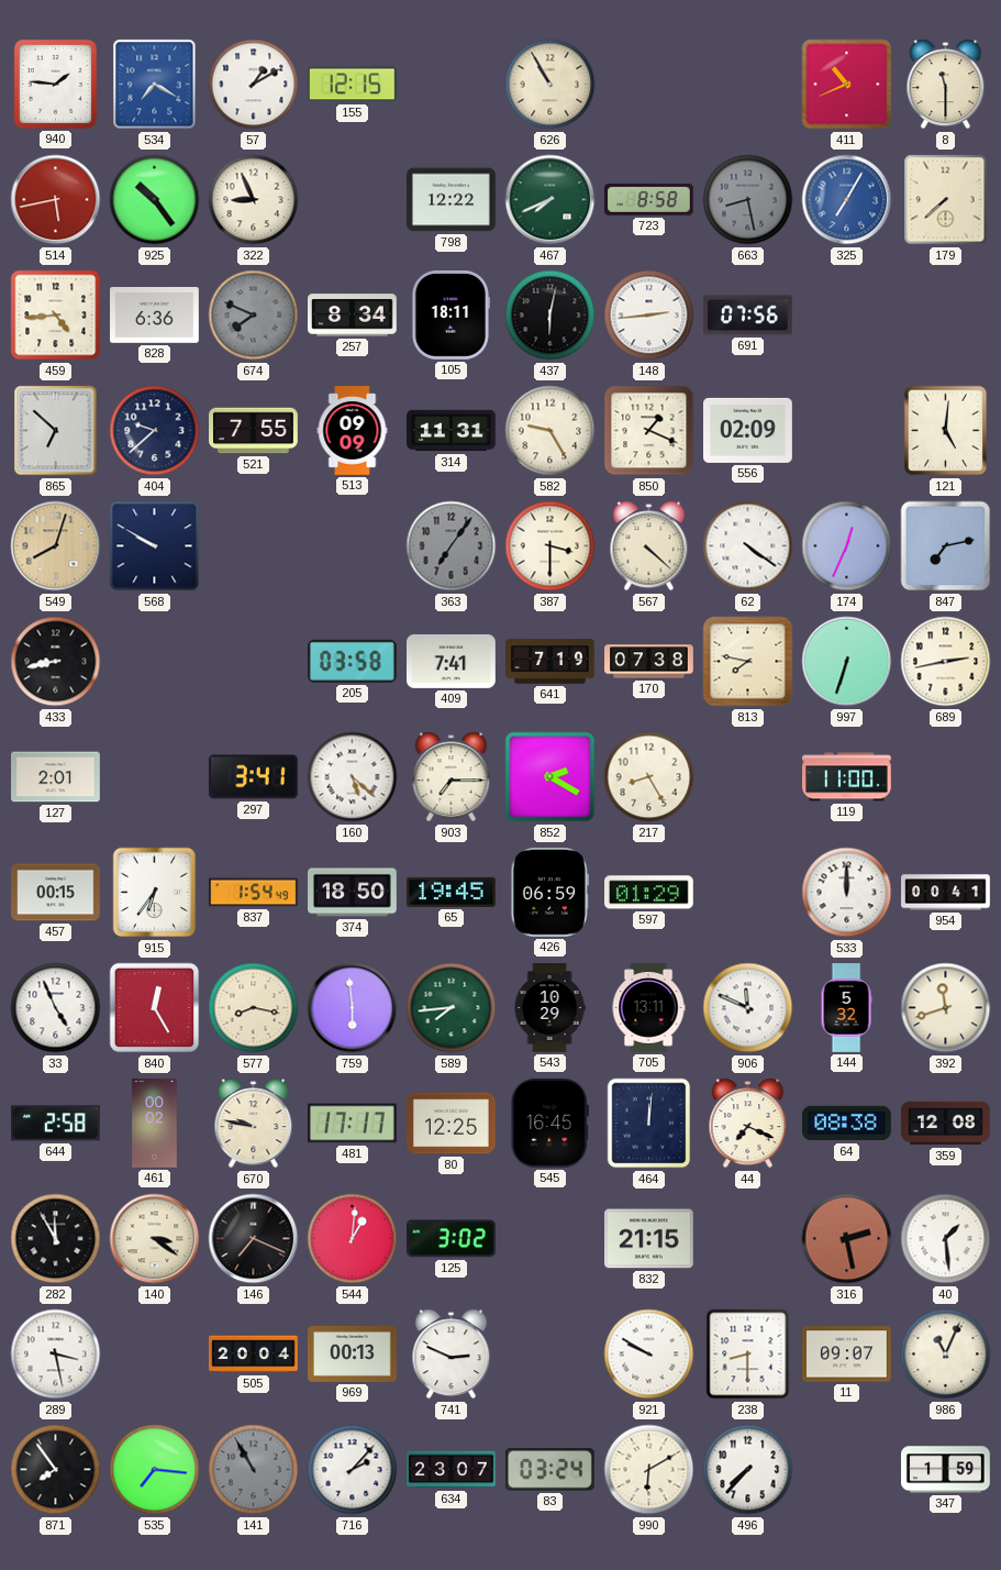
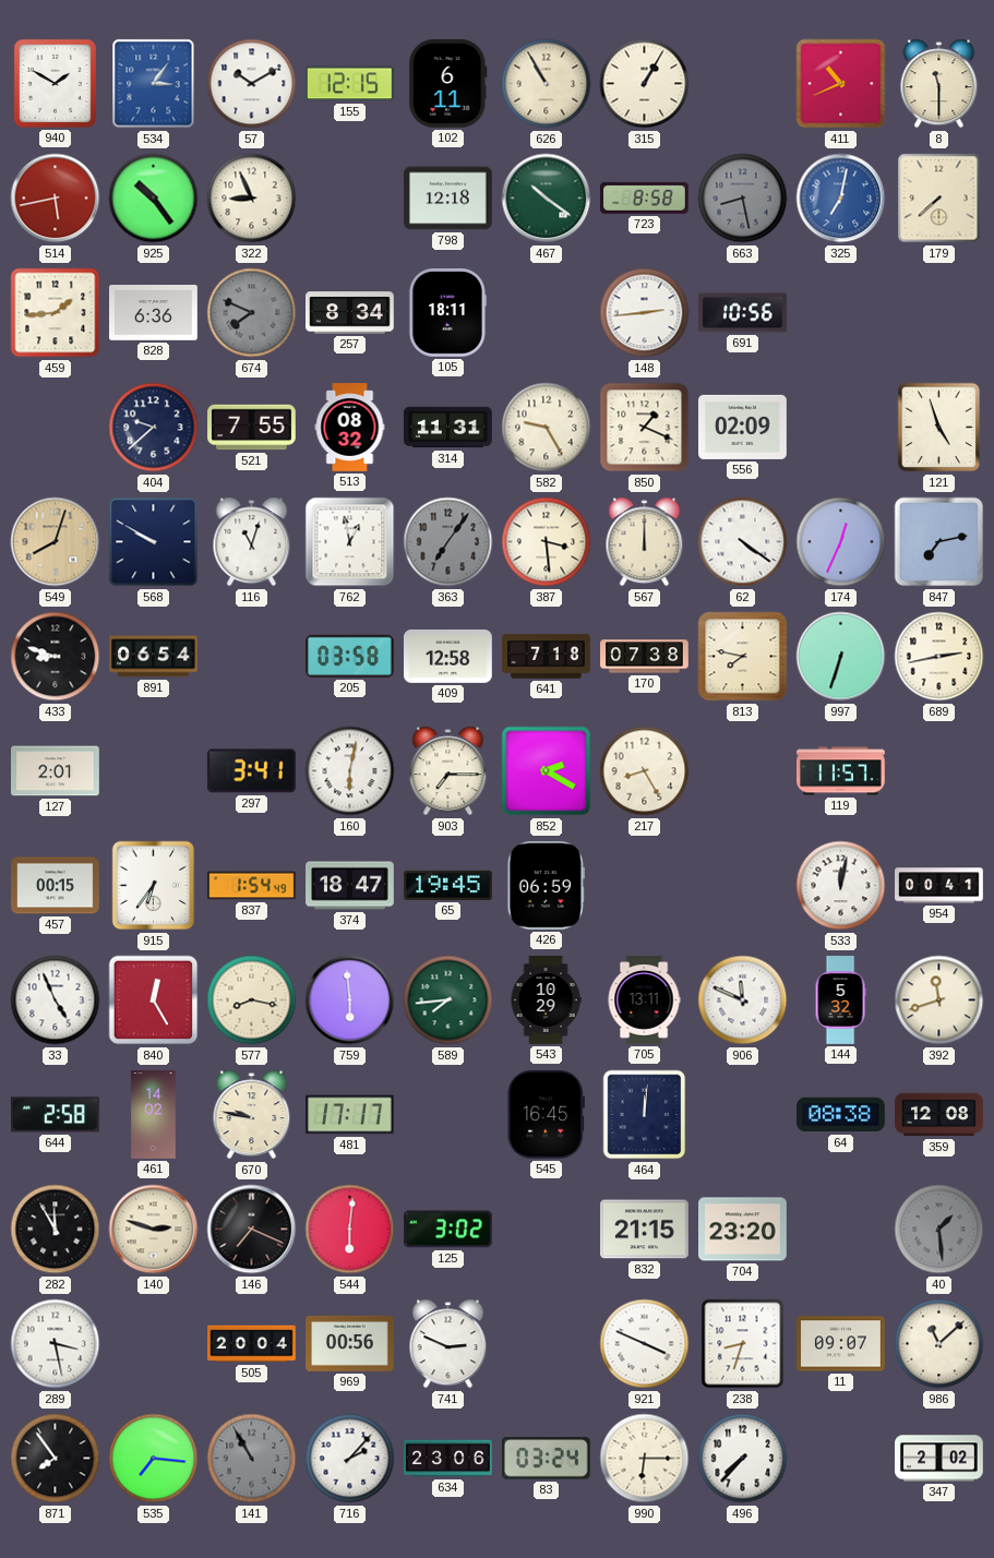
940: 1:46 -> 1:50
534: 7:20 -> 3:06
57: 1:10 -> 10:10
102: none -> 6:11
315: none -> 1:05
798: 12:22 -> 12:18
467: 7:41 -> 10:21
325: 7:05 -> 7:02
459: 4:44 -> 1:44
437: 6:02 -> none
691: 07:56 -> 10:56
865: 6:52 -> none
513: 09:09 -> 08:32
121: 5:01 -> 4:57
116: none -> 11:03
762: none -> 12:58
387: 3:30 -> 3:29
567: 4:22 -> 12:00
433: 8:43 -> 8:48
891: none -> 06:54
409: 7:41 -> 12:58
641: 7:19 -> 7:18
160: 5:22 -> 6:02
119: 11:00 -> 11:57
374: 18:50 -> 18:47
597: 01:29 -> none
533: 12:00 -> 12:02
461: 00:02 -> 14:02
80: 12:25 -> none
44: 7:19 -> none
140: 3:21 -> 2:48
544: 1:01 -> 6:01
704: none -> 23:20
316: 2:28 -> none
40 dial: white -> grey
969: 00:13 -> 00:56
921: 9:50 -> 3:49
238: 8:30 -> 8:33
986: 11:04 -> 11:08
634: 23:07 -> 23:06
990: 6:10 -> 6:15
347: 1:59 -> 2:02
